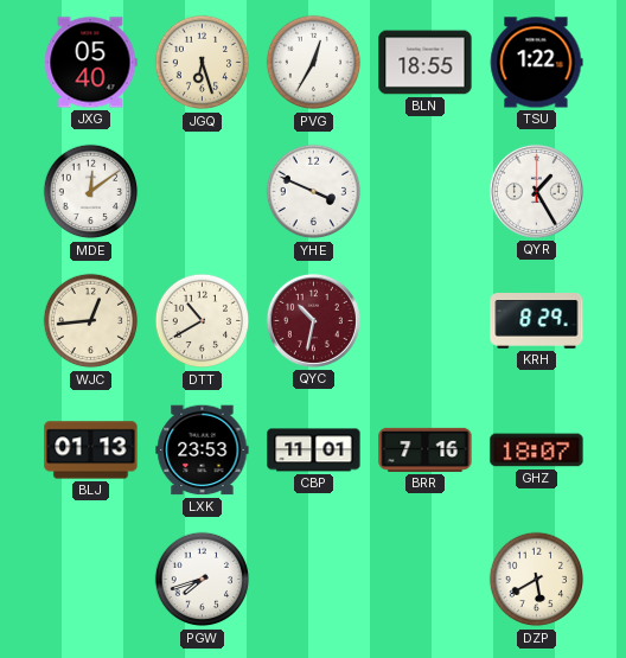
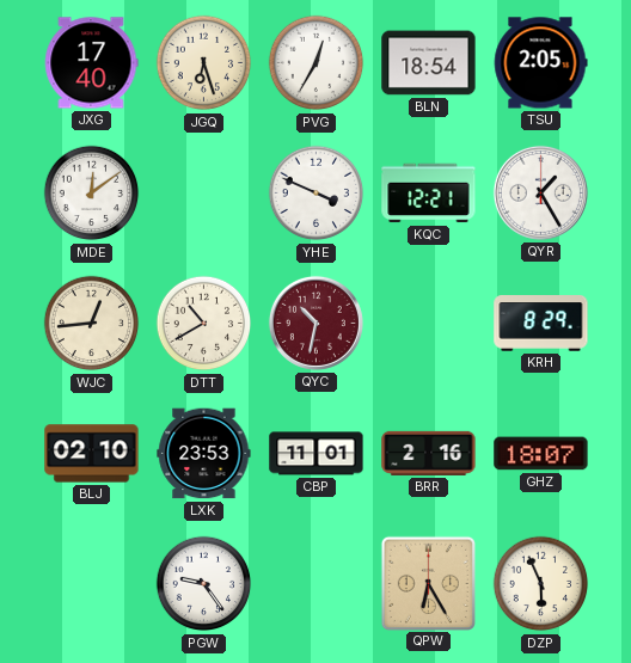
JXG: 05:40 -> 17:40
BLN: 18:55 -> 18:54
TSU: 1:22 -> 2:05
KQC: none -> 12:21
BLJ: 01:13 -> 02:10
BRR: 7:16 -> 2:16
PGW: 7:42 -> 9:24
QPW: none -> 6:25
DZP: 5:40 -> 5:56
